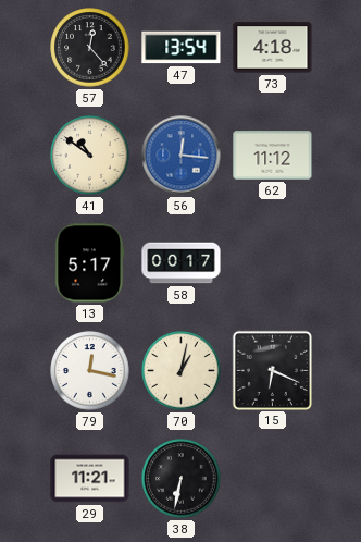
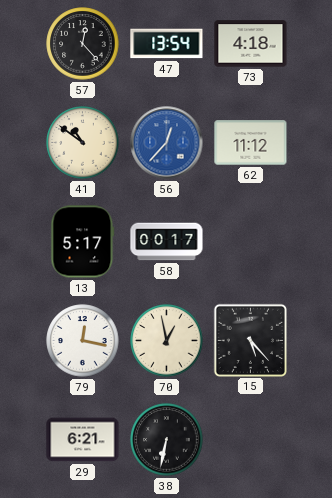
56: 12:16 -> 12:37
70: 1:02 -> 12:58
15: 6:19 -> 5:23
29: 11:21 -> 6:21
